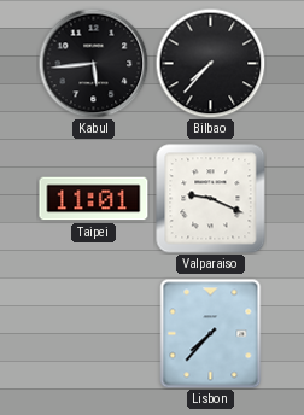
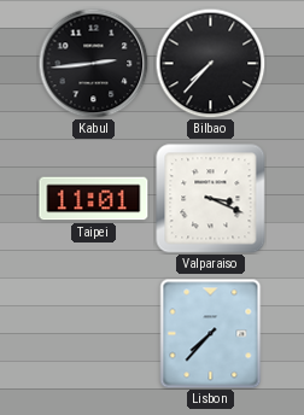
Kabul: 5:44 -> 2:44
Valparaiso: 9:19 -> 3:19
